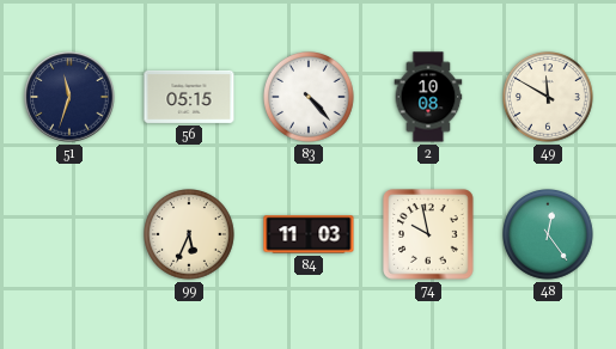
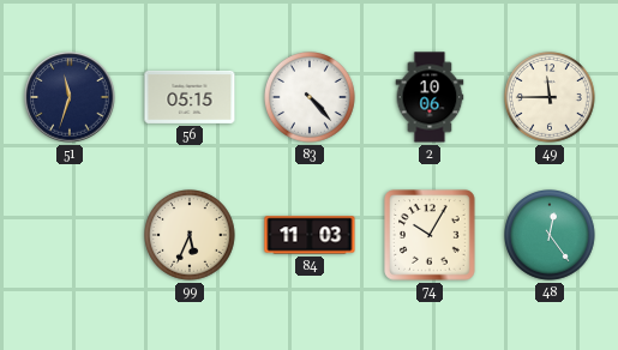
2: 10:08 -> 10:06
49: 11:50 -> 11:45
74: 9:58 -> 10:05
